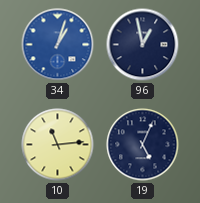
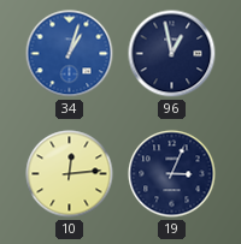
10: 11:14 -> 12:14
19: 5:04 -> 3:04
